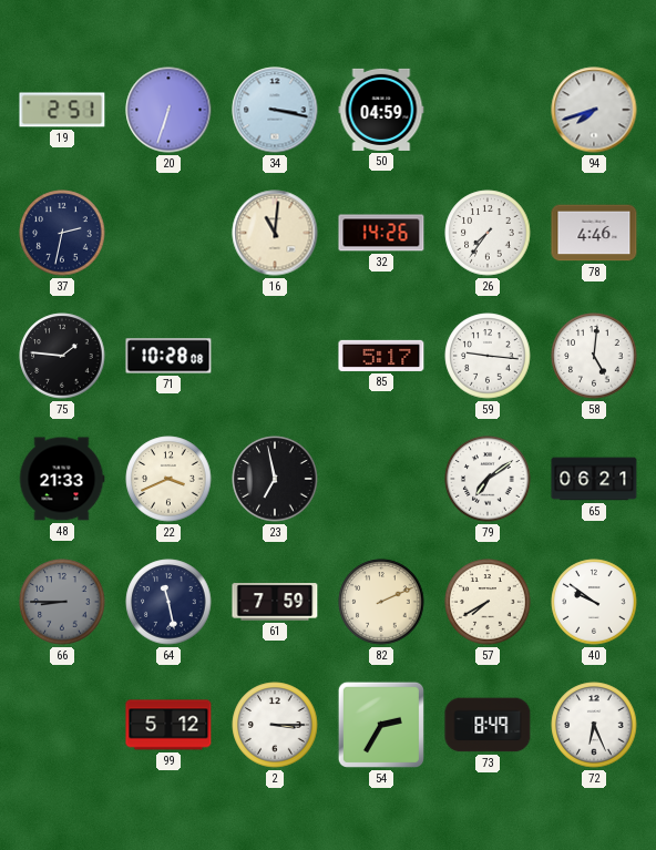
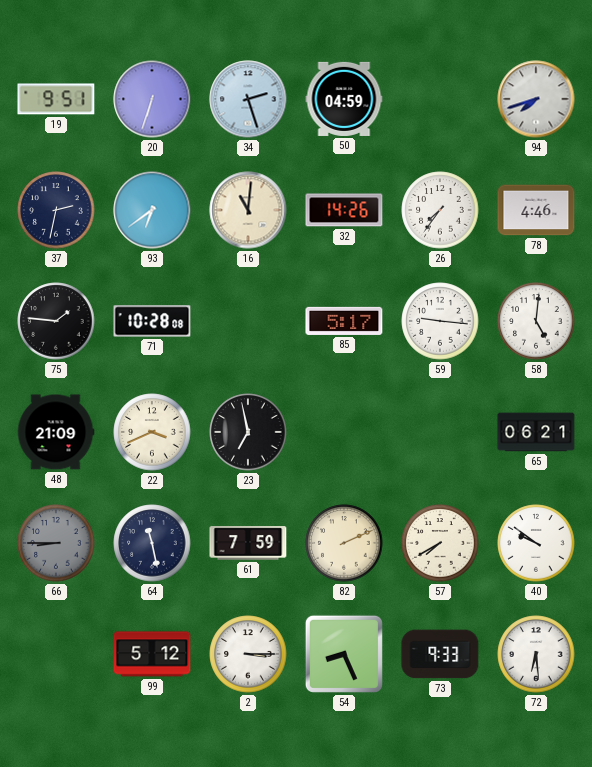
19: 2:51 -> 9:51
34: 3:17 -> 2:27
93: none -> 6:39
48: 21:33 -> 21:09
79: 7:09 -> none
54: 2:35 -> 8:26
73: 8:49 -> 9:33
72: 6:26 -> 6:29
